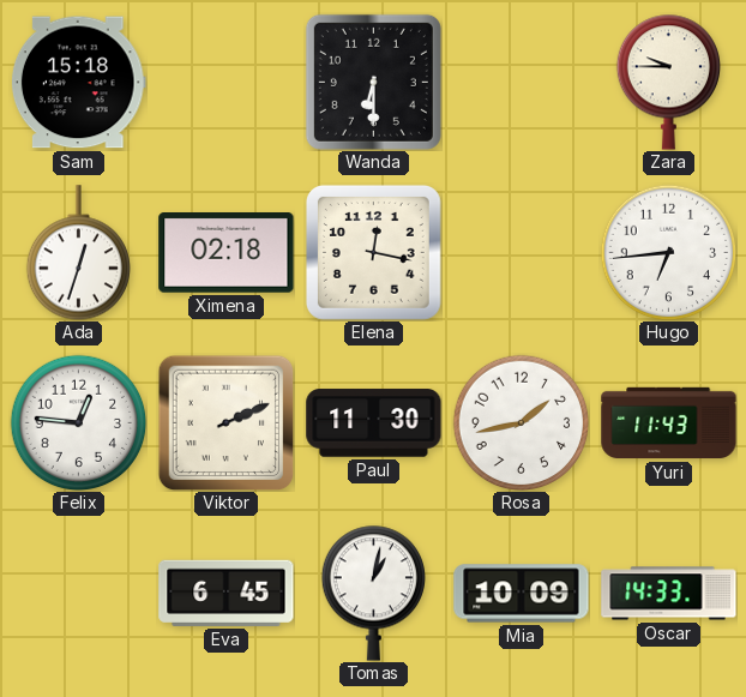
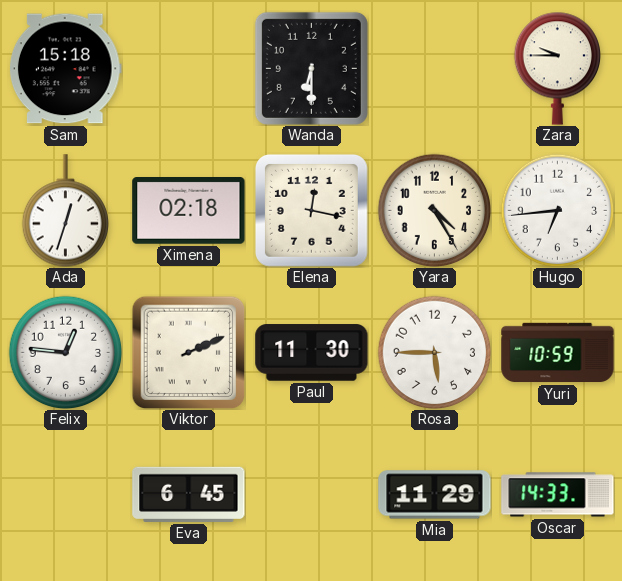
Yara: none -> 4:25
Rosa: 1:43 -> 5:45
Yuri: 11:43 -> 10:59
Tomas: 1:02 -> none
Mia: 10:09 -> 11:29
